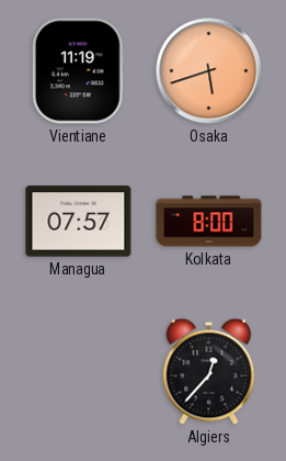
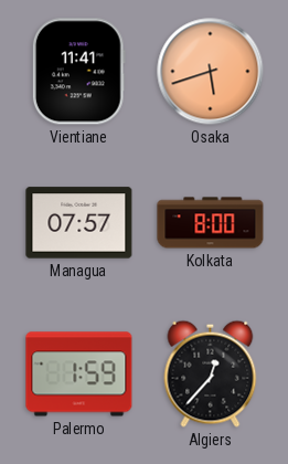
Vientiane: 11:19 -> 11:41
Palermo: none -> 1:59
